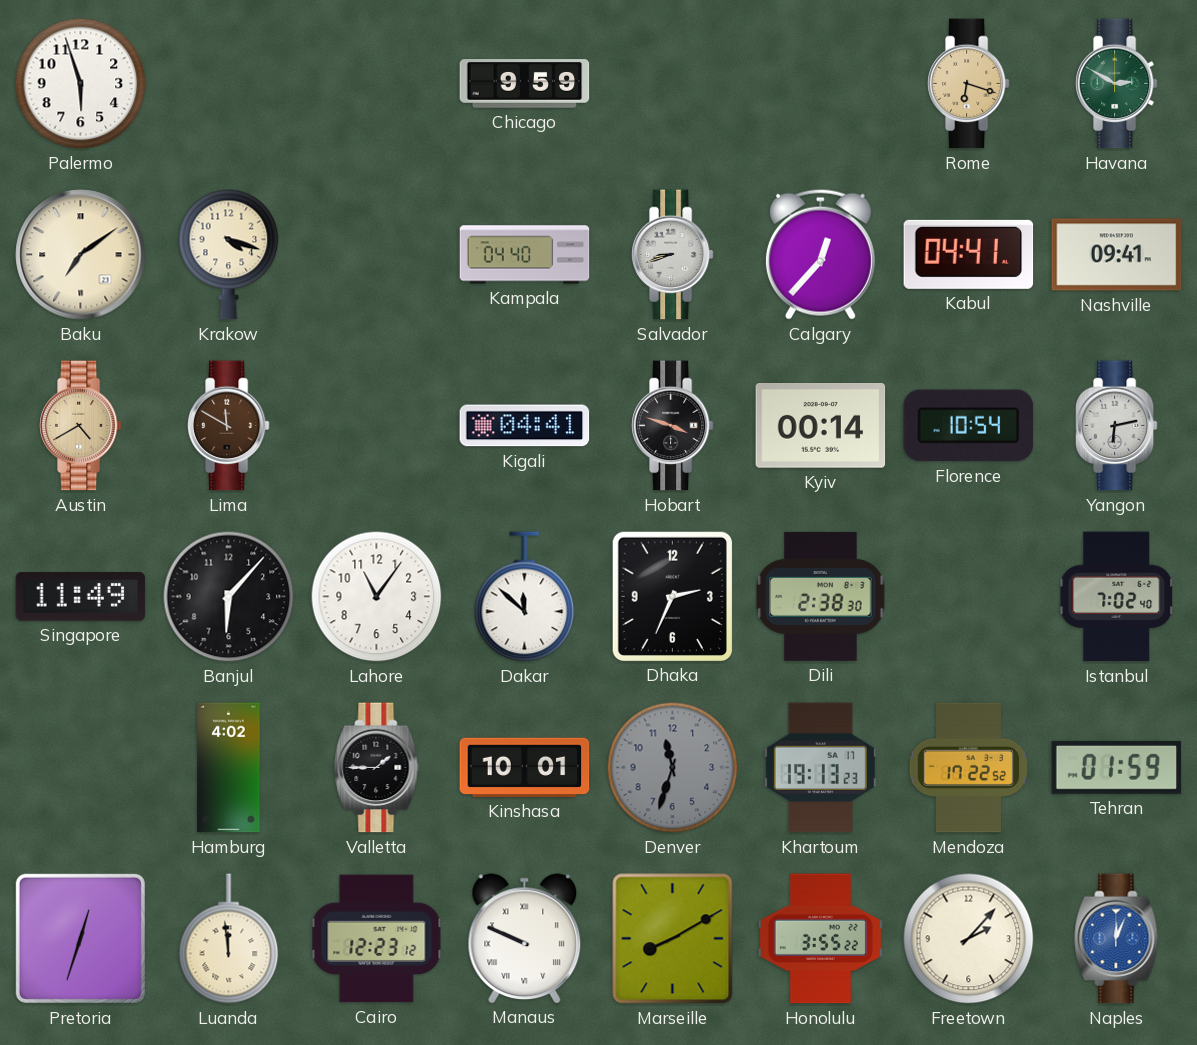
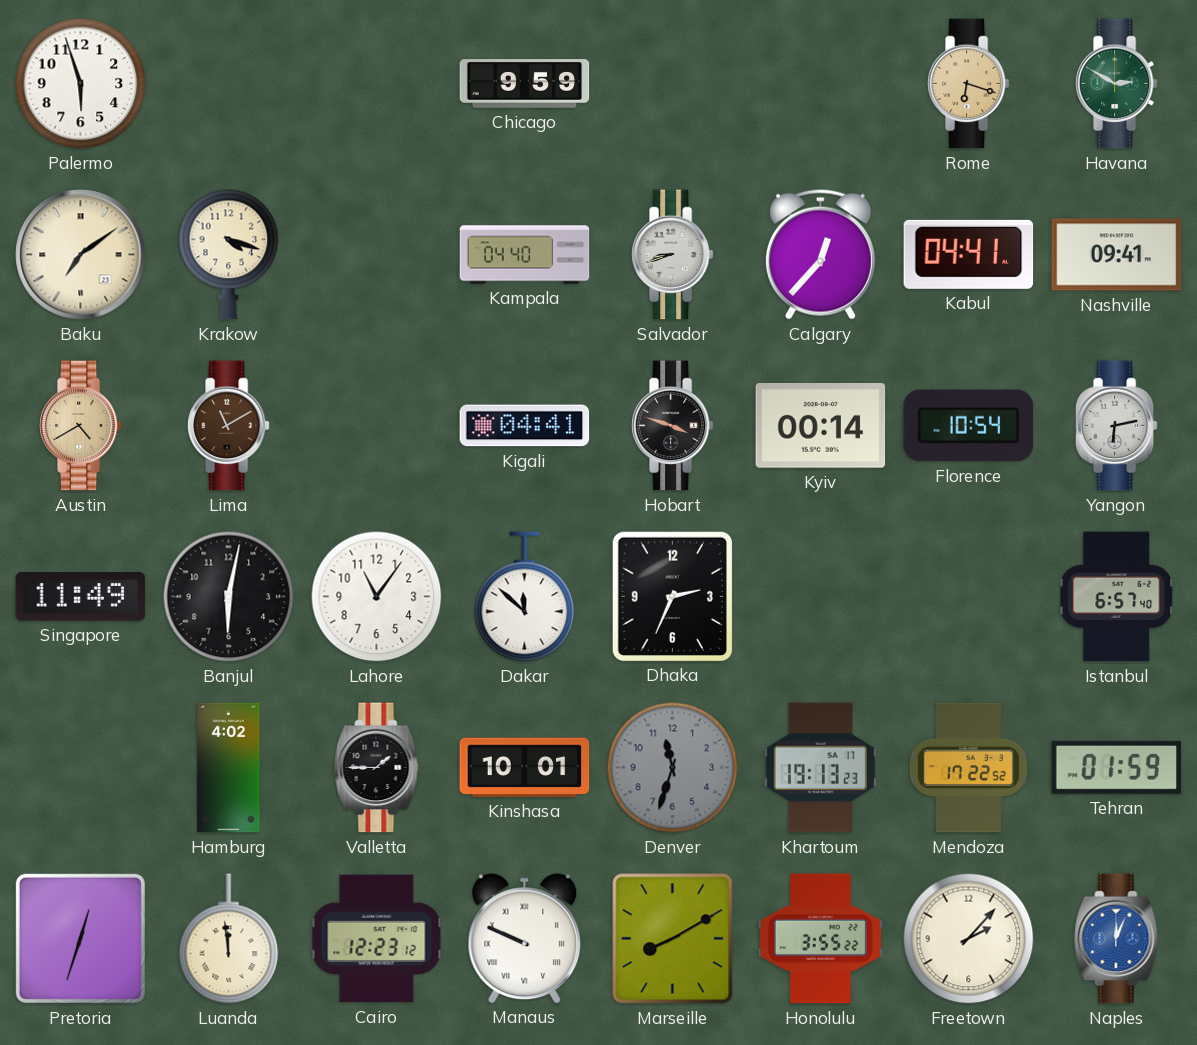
Lima: 11:50 -> 11:10
Banjul: 6:07 -> 6:02
Dili: 2:38 -> none
Istanbul: 7:02 -> 6:57
